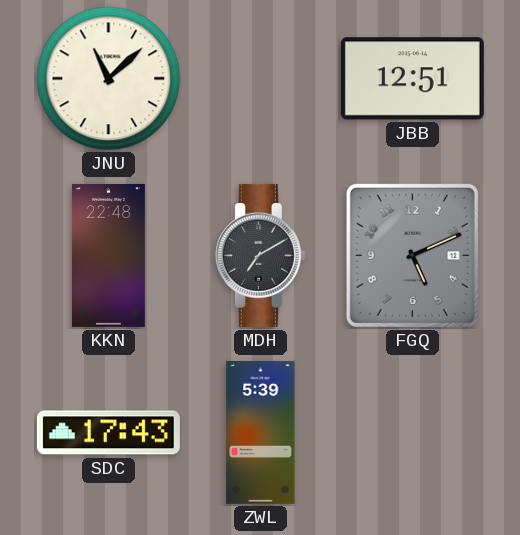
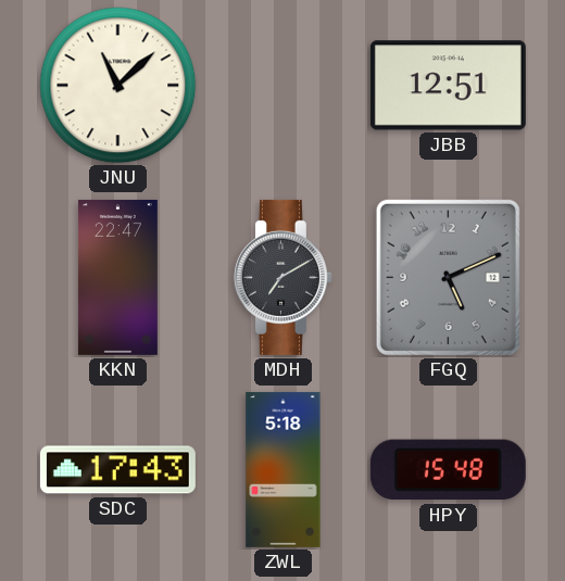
KKN: 22:48 -> 22:47
ZWL: 5:39 -> 5:18
HPY: none -> 15:48
